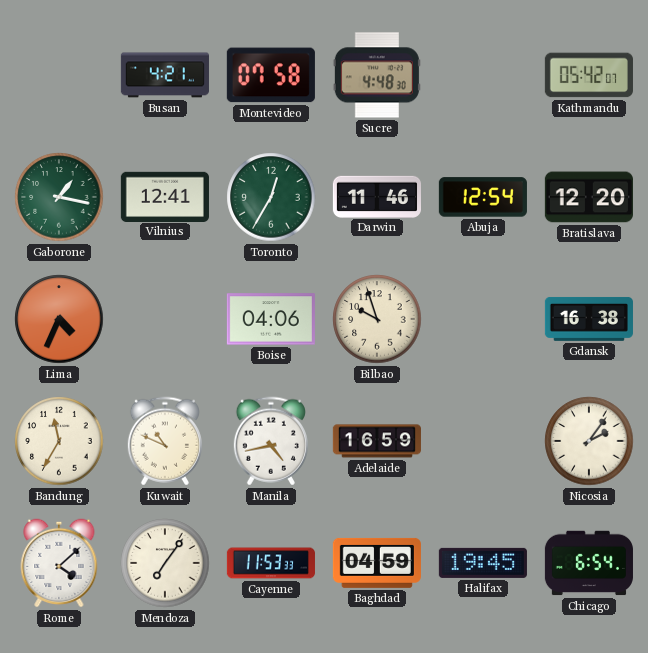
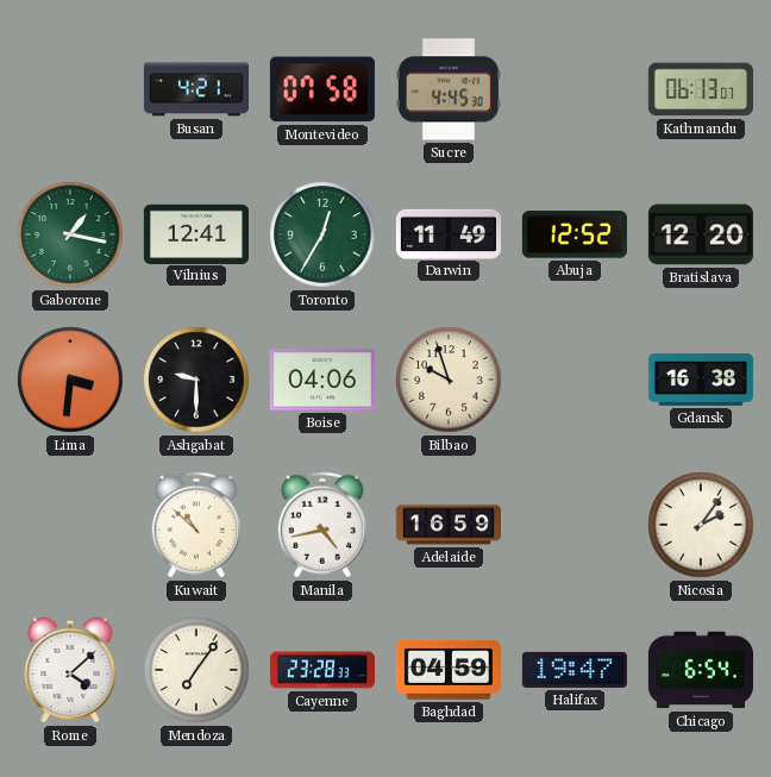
Sucre: 4:48 -> 4:45
Kathmandu: 05:42 -> 06:13
Darwin: 11:46 -> 11:49
Abuja: 12:54 -> 12:52
Lima: 4:34 -> 3:31
Ashgabat: none -> 9:30
Bandung: 11:35 -> none
Kuwait: 10:49 -> 10:52
Cayenne: 11:53 -> 23:28
Halifax: 19:45 -> 19:47
